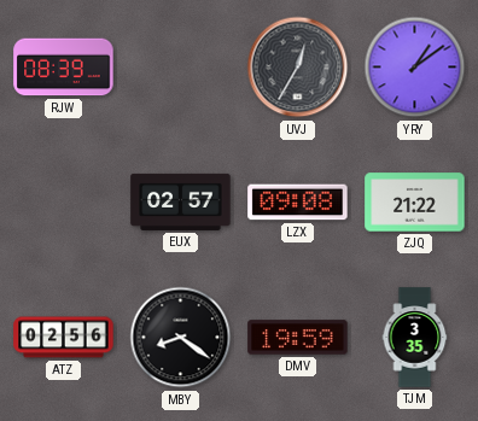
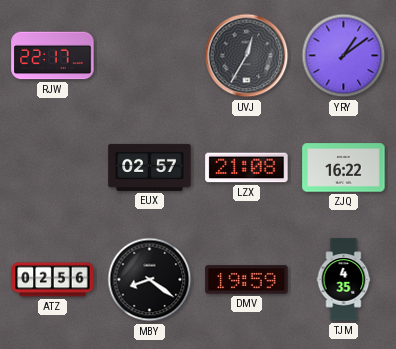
RJW: 08:39 -> 22:17
LZX: 09:08 -> 21:08
ZJQ: 21:22 -> 16:22
TJM: 3:35 -> 4:35
